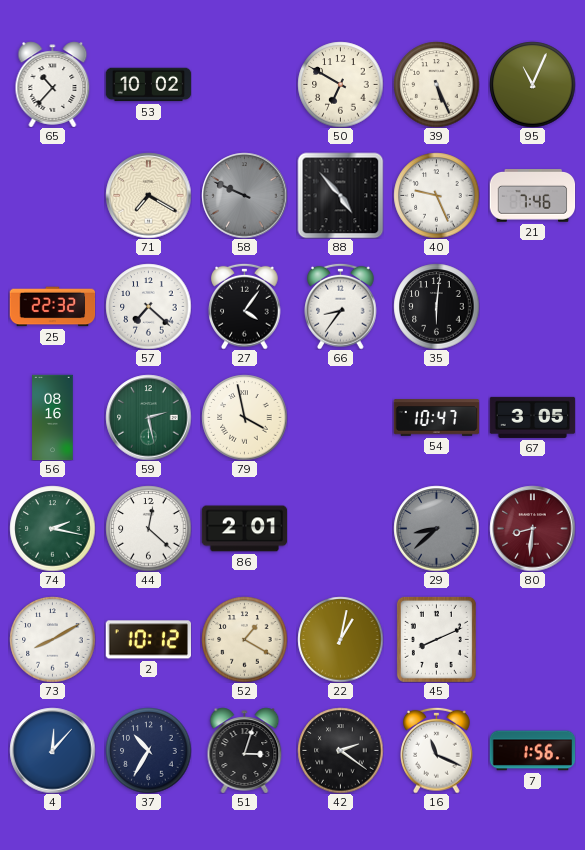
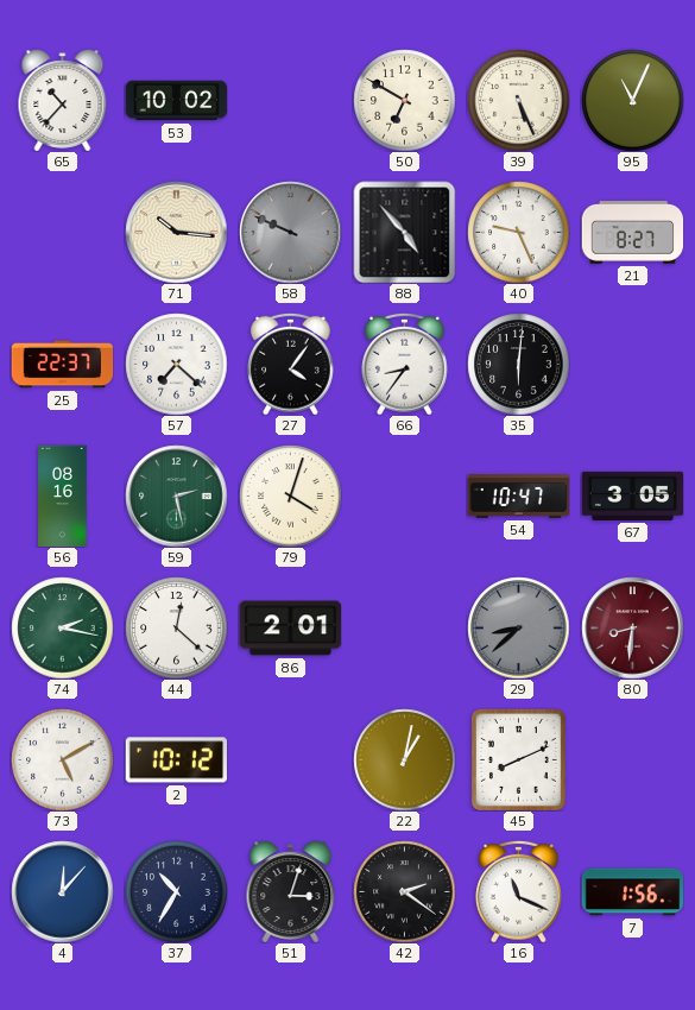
71: 7:20 -> 10:16
21: 7:46 -> 8:27
25: 22:32 -> 22:37
79: 3:58 -> 4:03
73: 8:10 -> 5:10
52: 1:20 -> none
